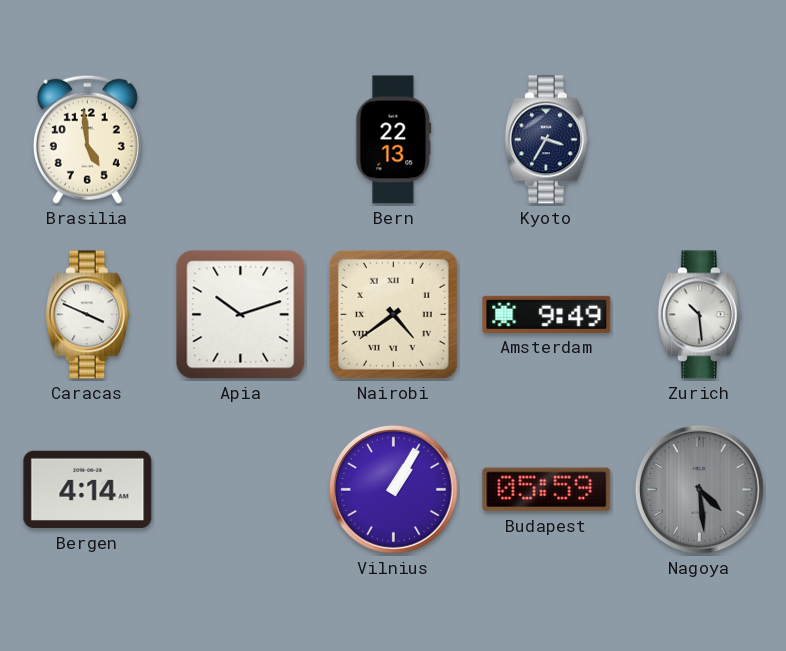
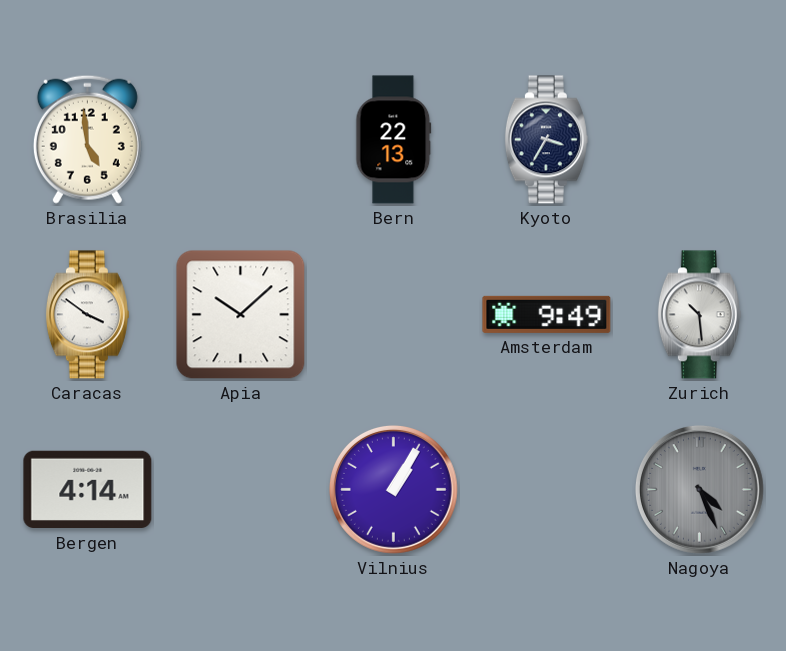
Caracas: 3:49 -> 3:51
Apia: 10:12 -> 10:08
Nairobi: 4:39 -> none
Budapest: 05:59 -> none
Nagoya: 4:29 -> 4:26
